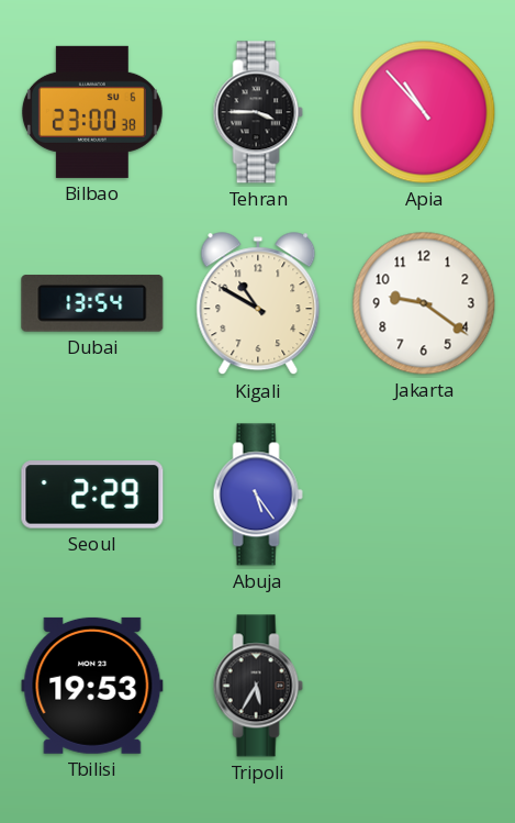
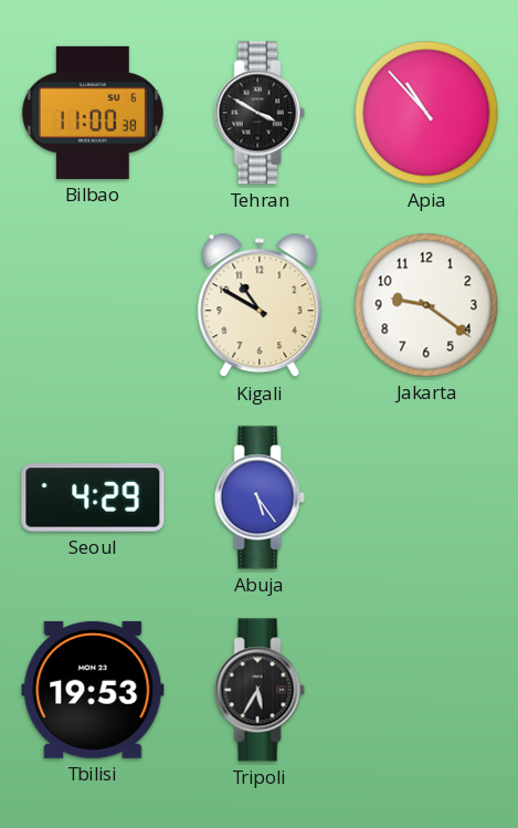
Bilbao: 23:00 -> 11:00
Tehran: 3:45 -> 3:50
Dubai: 13:54 -> none
Seoul: 2:29 -> 4:29
